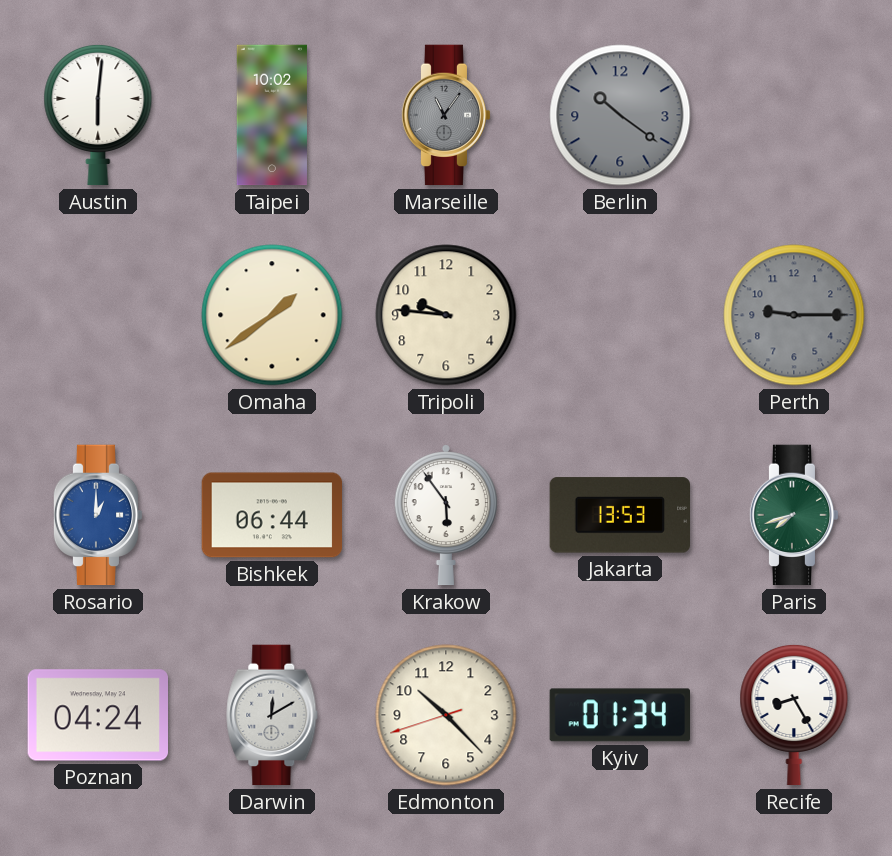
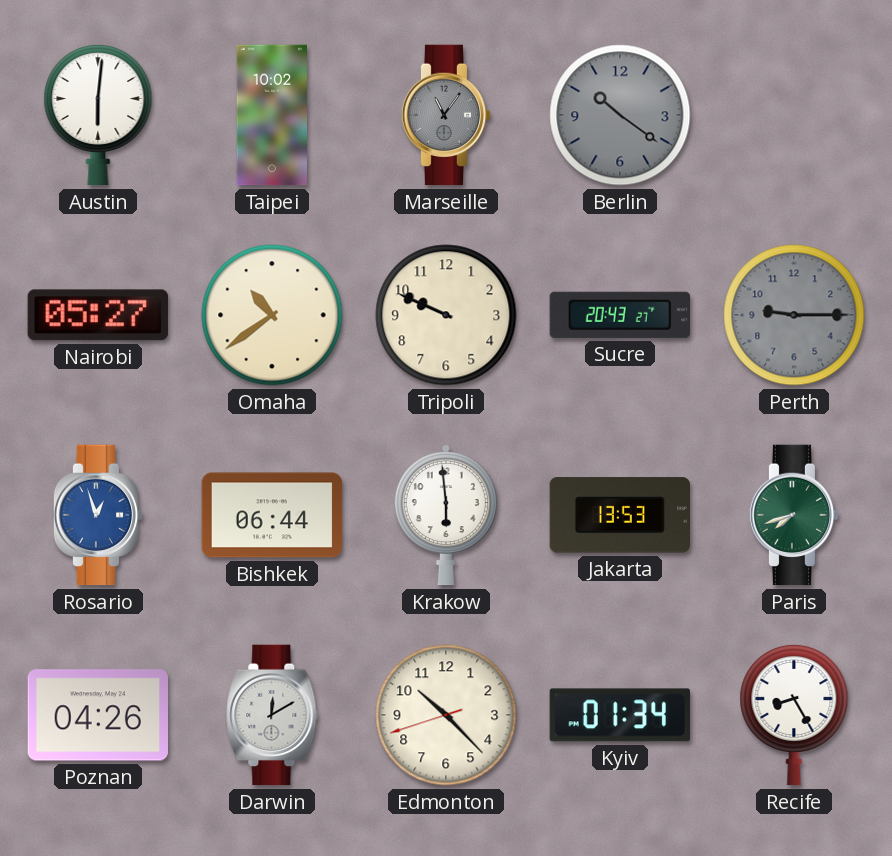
Nairobi: none -> 05:27
Omaha: 1:39 -> 10:39
Tripoli: 9:46 -> 9:49
Sucre: none -> 20:43
Rosario: 1:00 -> 12:57
Krakow: 5:54 -> 5:59
Poznan: 04:24 -> 04:26
